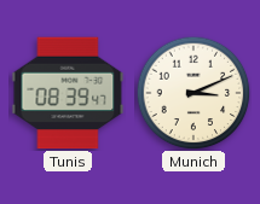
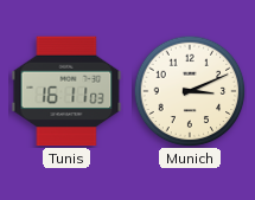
Tunis: 08:39 -> 16:11
